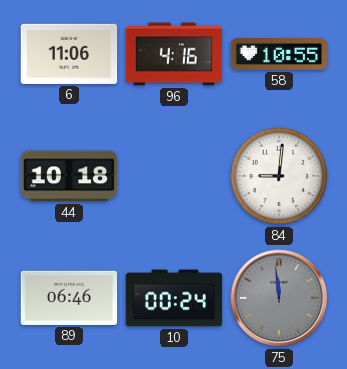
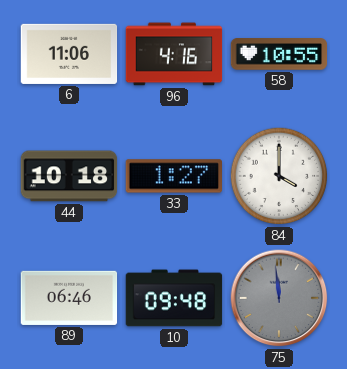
33: none -> 1:27
84: 9:01 -> 4:00
10: 00:24 -> 09:48
